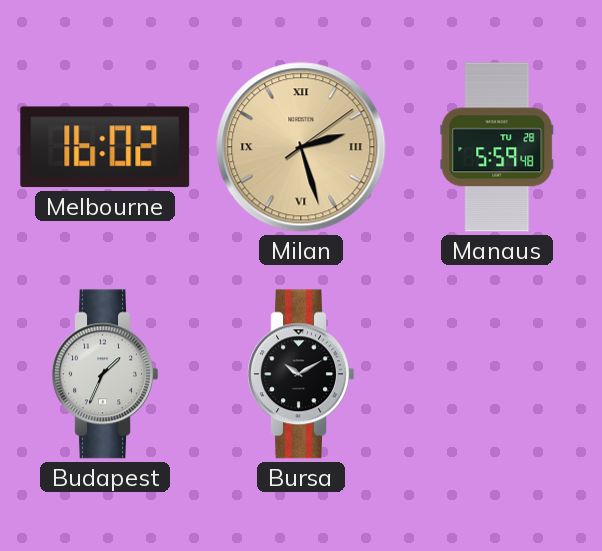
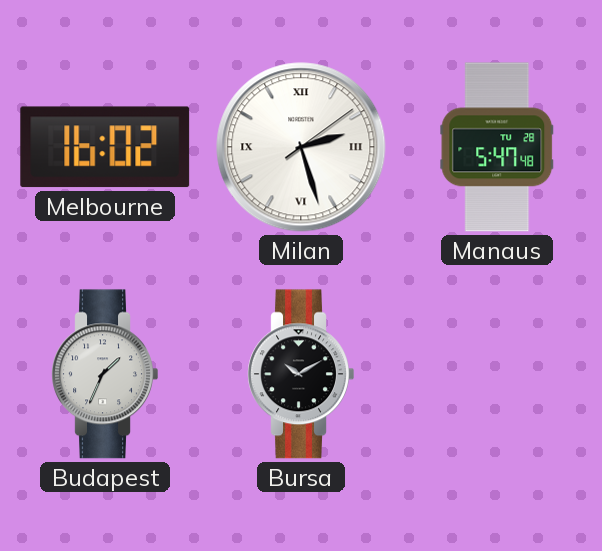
Milan dial: champagne -> white
Manaus: 5:59 -> 5:47
